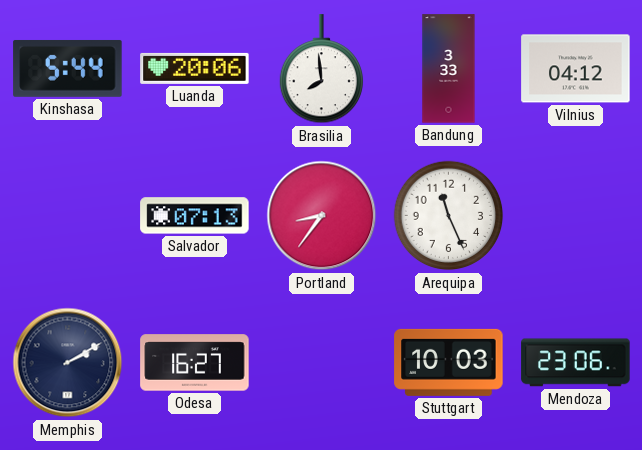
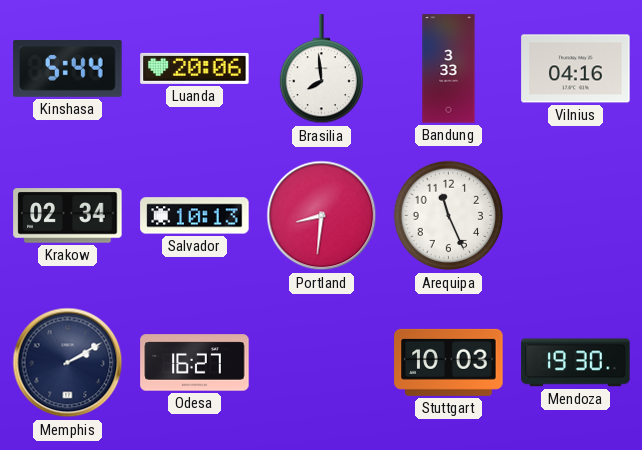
Vilnius: 04:12 -> 04:16
Krakow: none -> 02:34
Salvador: 07:13 -> 10:13
Portland: 8:36 -> 8:31
Mendoza: 23:06 -> 19:30
